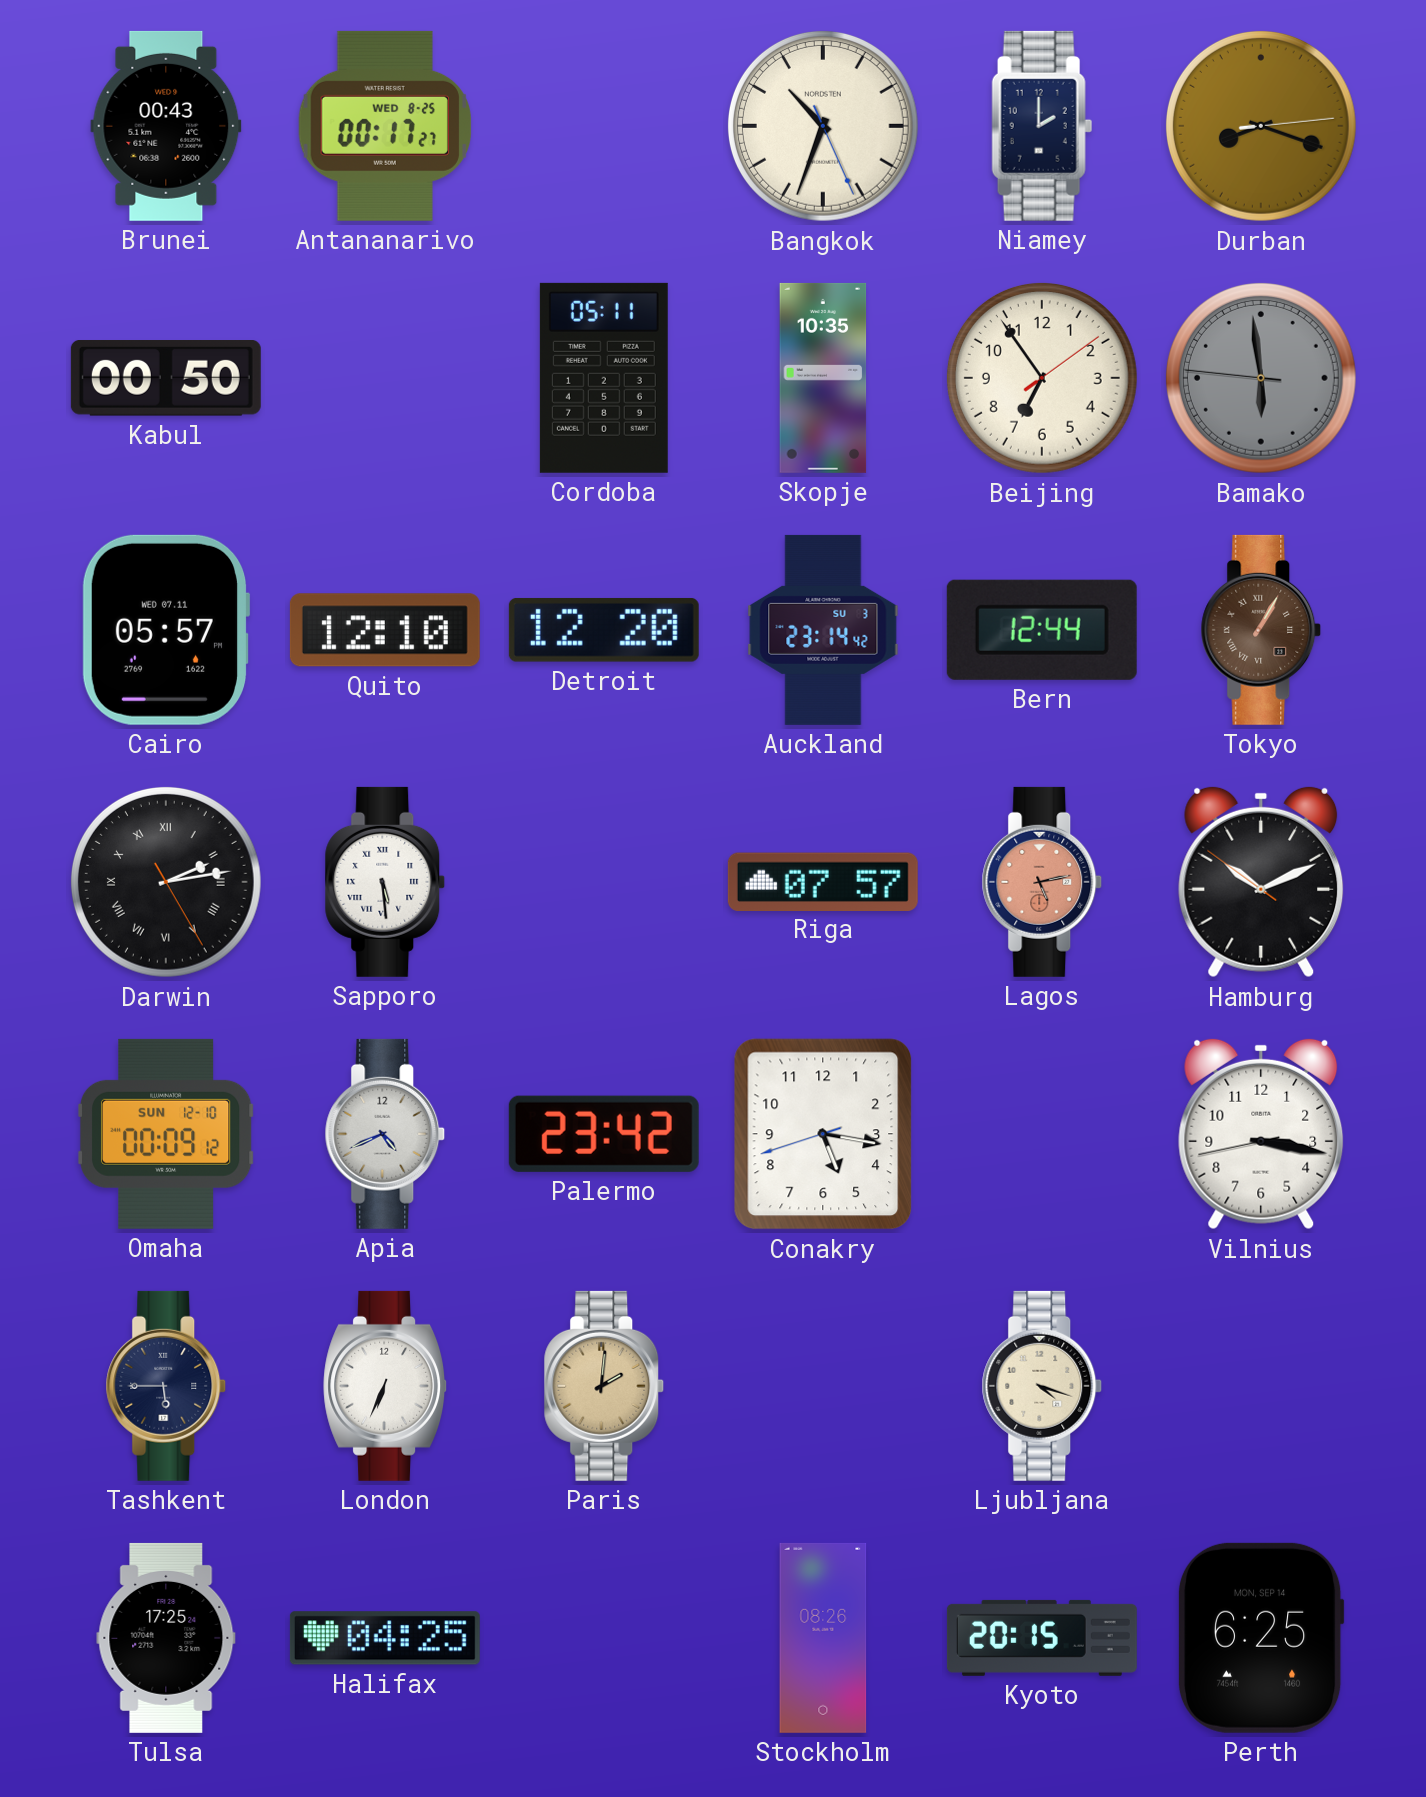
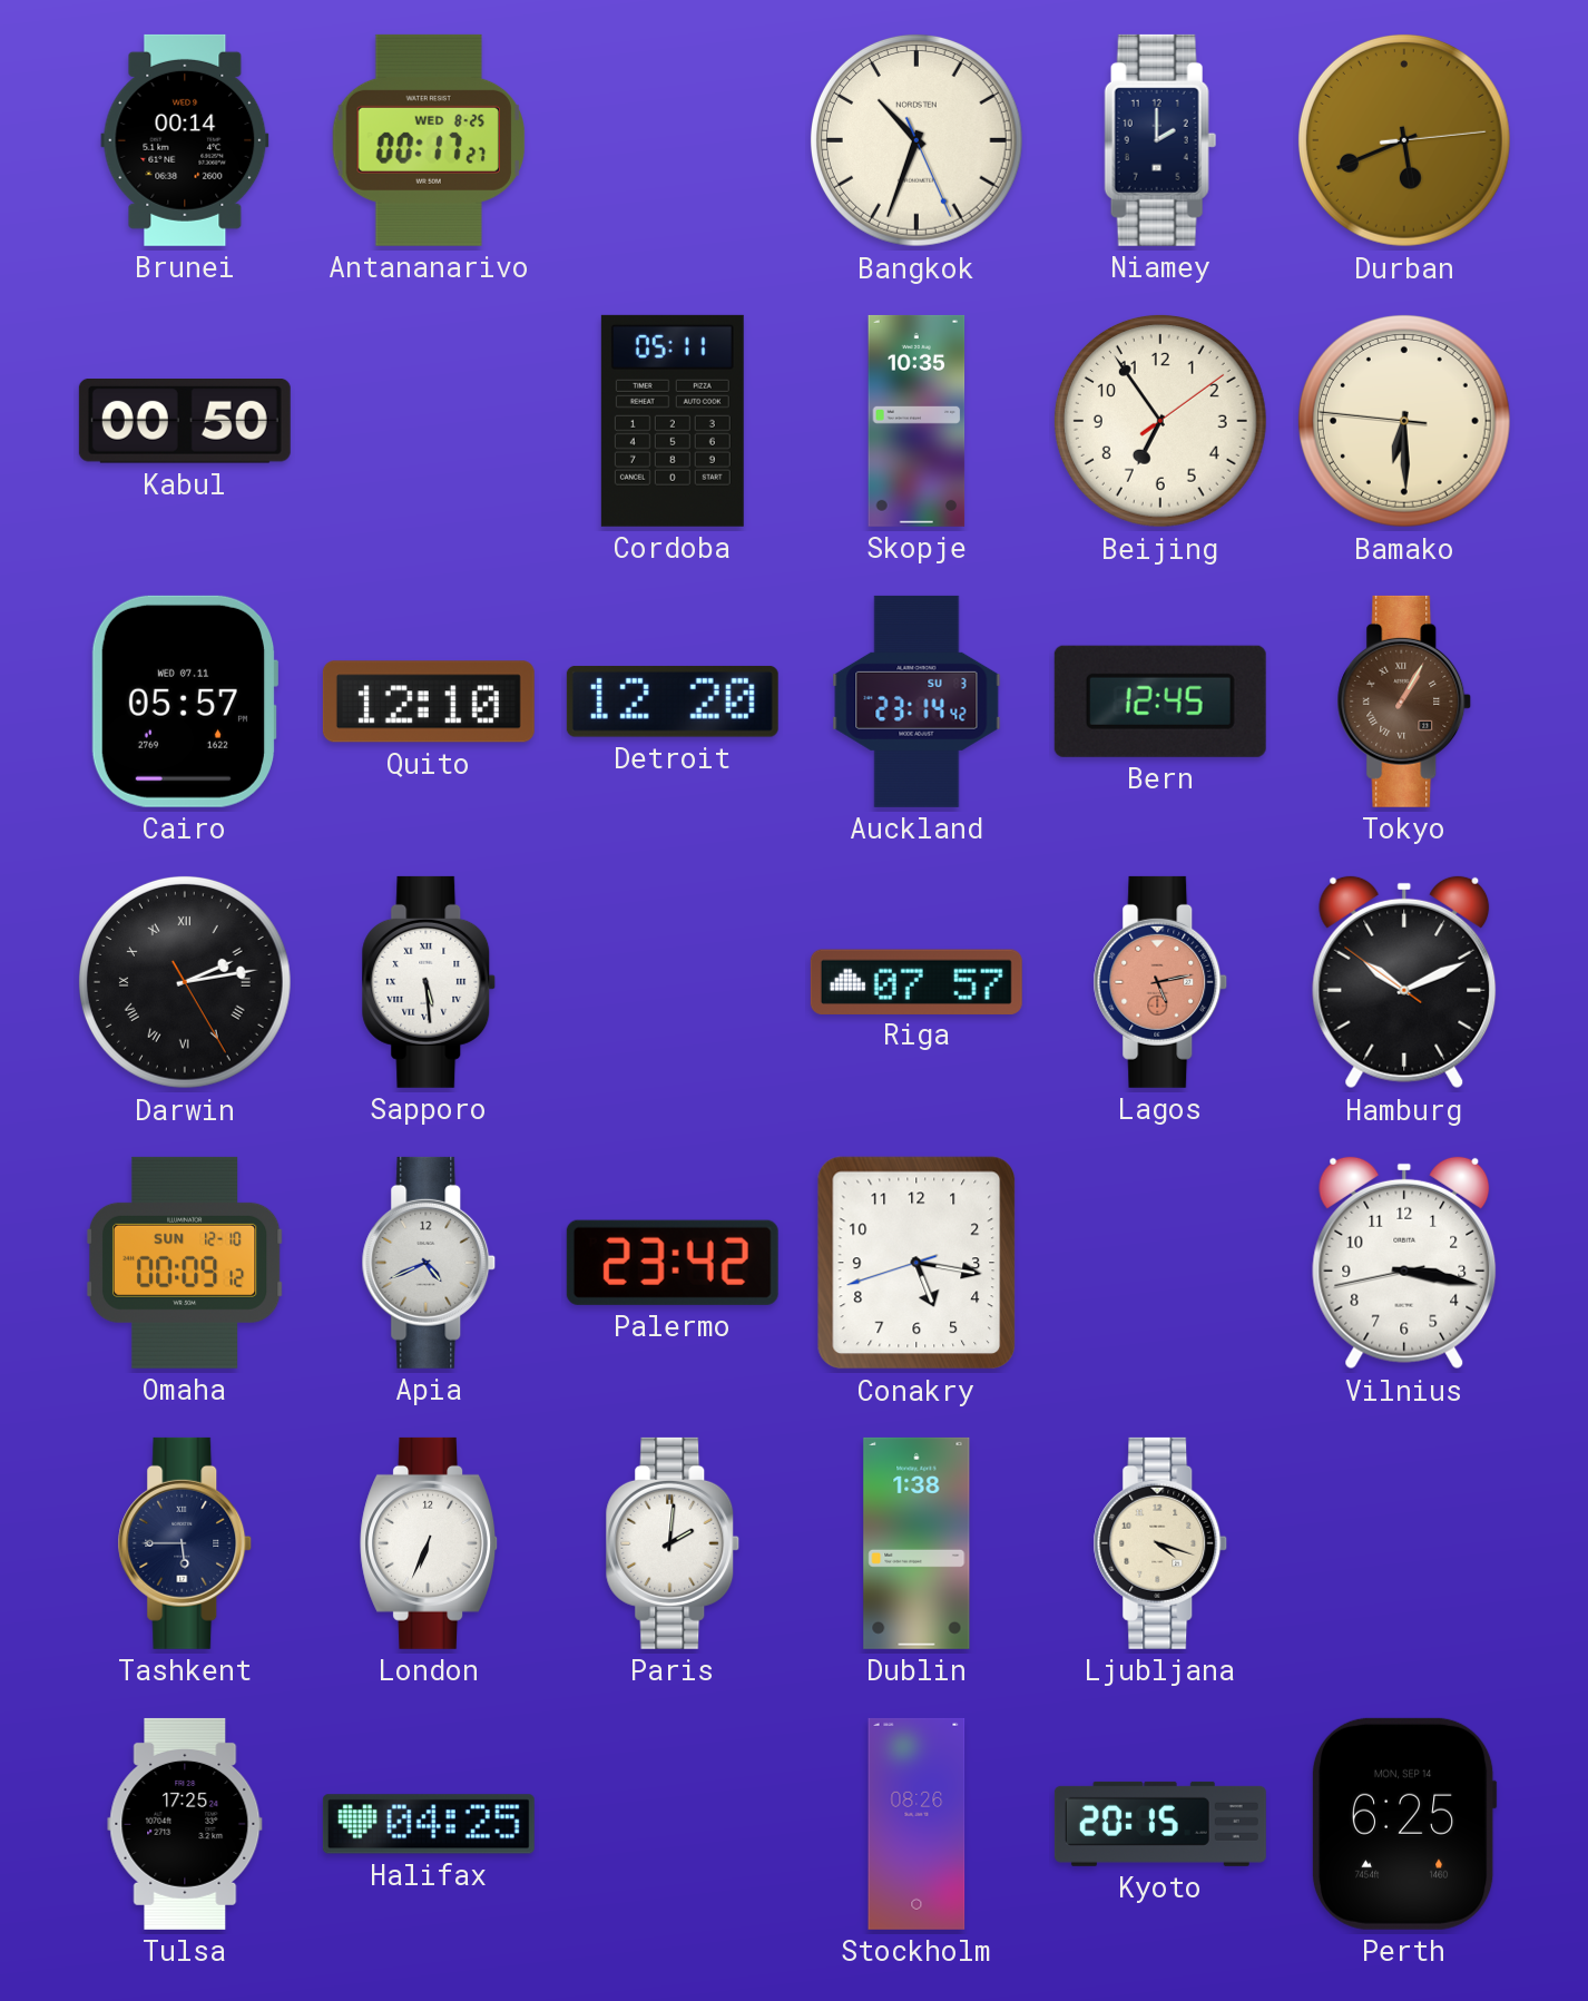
Brunei: 00:43 -> 00:14
Durban: 8:18 -> 5:41
Bamako: 5:58 -> 6:29
Bamako dial: grey -> cream
Bern: 12:44 -> 12:45
Paris dial: champagne -> white
Dublin: none -> 1:38
